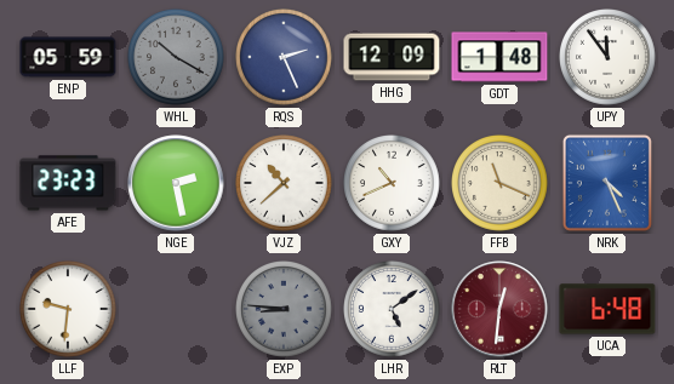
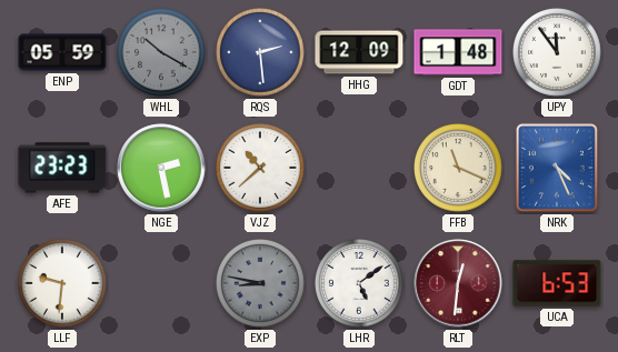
RQS: 2:26 -> 2:29
GXY: 10:41 -> none
EXP: 8:46 -> 8:47
UCA: 6:48 -> 6:53
